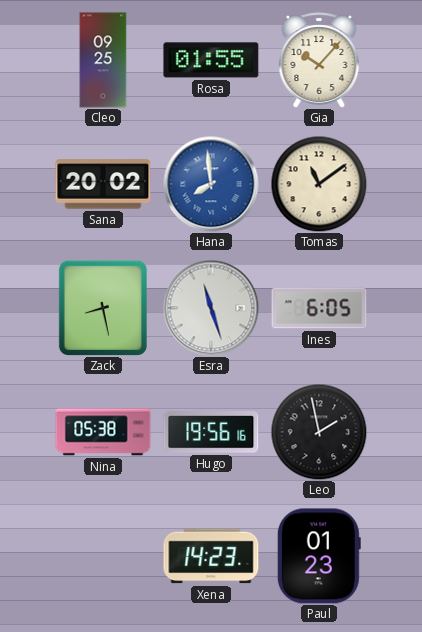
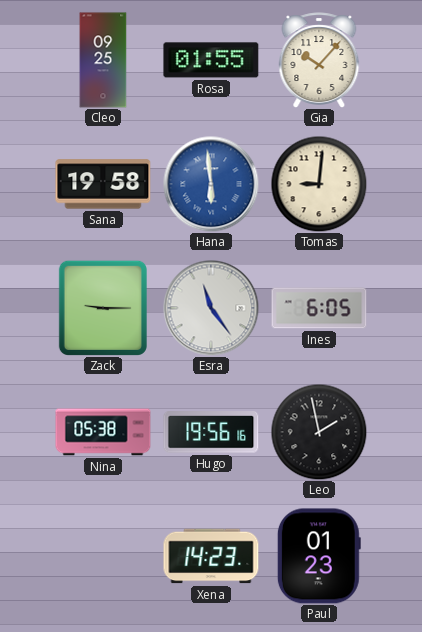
Sana: 20:02 -> 19:58
Hana: 7:59 -> 5:59
Tomas: 11:09 -> 9:01
Zack: 8:28 -> 9:15
Esra: 11:27 -> 11:24
